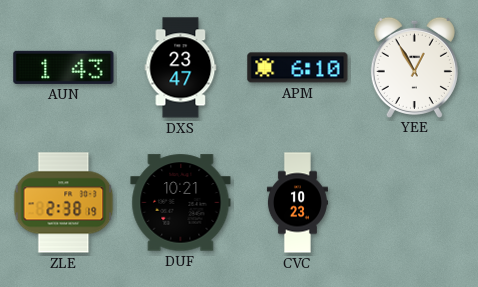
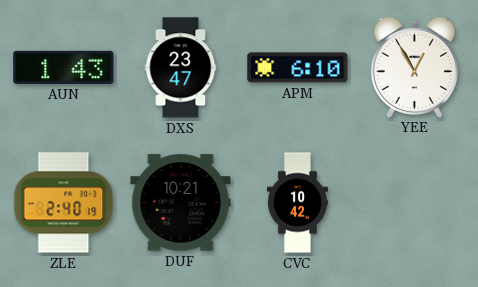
ZLE: 2:38 -> 2:40
CVC: 10:23 -> 10:42
